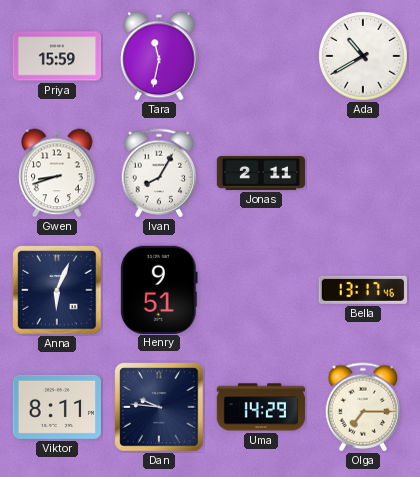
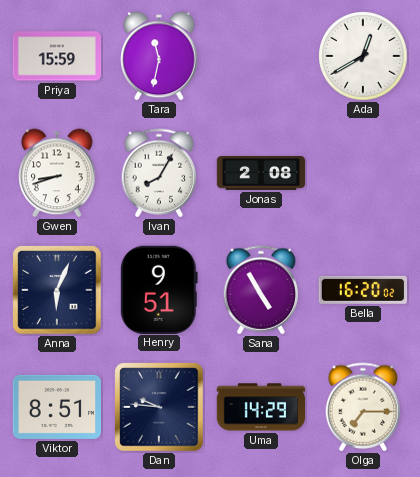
Ada: 10:40 -> 12:40
Jonas: 2:11 -> 2:08
Sana: none -> 4:55
Bella: 13:17 -> 16:20
Viktor: 8:11 -> 8:51
